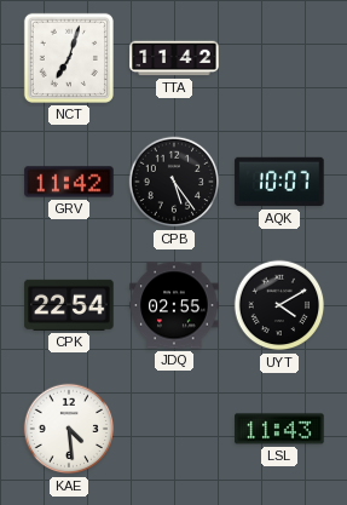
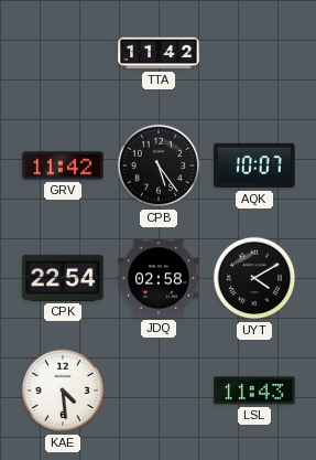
NCT: 7:03 -> none
JDQ: 02:55 -> 02:58
